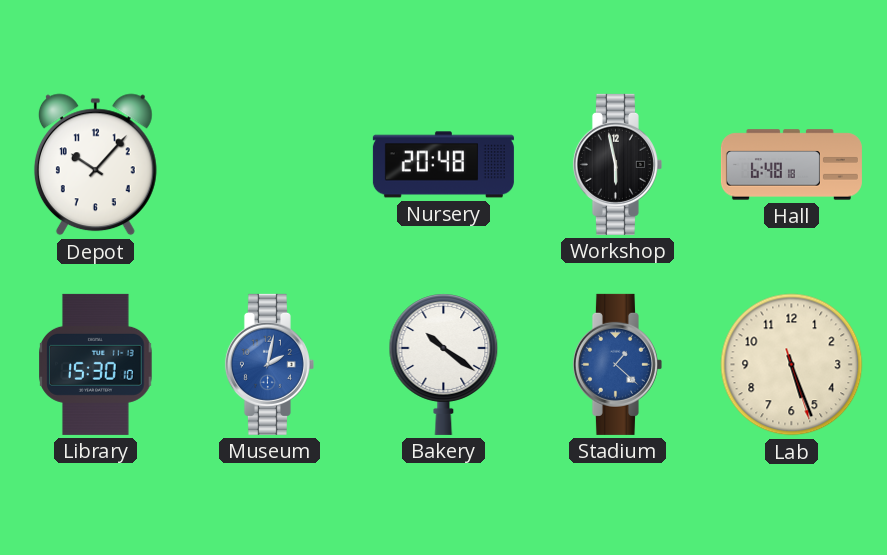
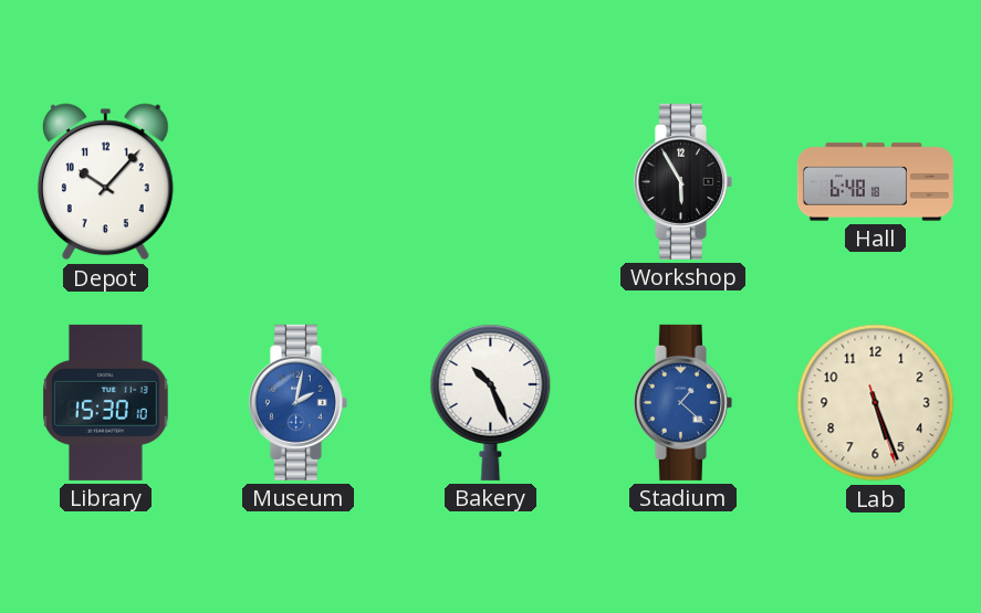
Nursery: 20:48 -> none
Workshop: 5:58 -> 5:55
Bakery: 10:21 -> 10:26
